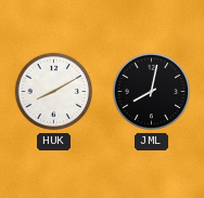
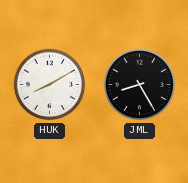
JML: 8:02 -> 8:25
